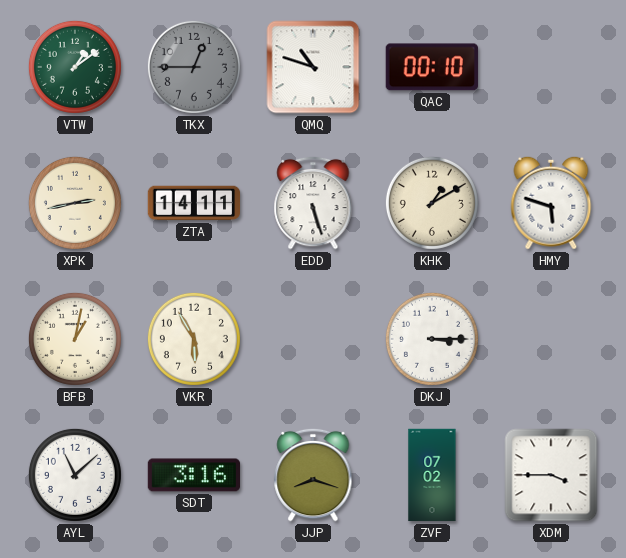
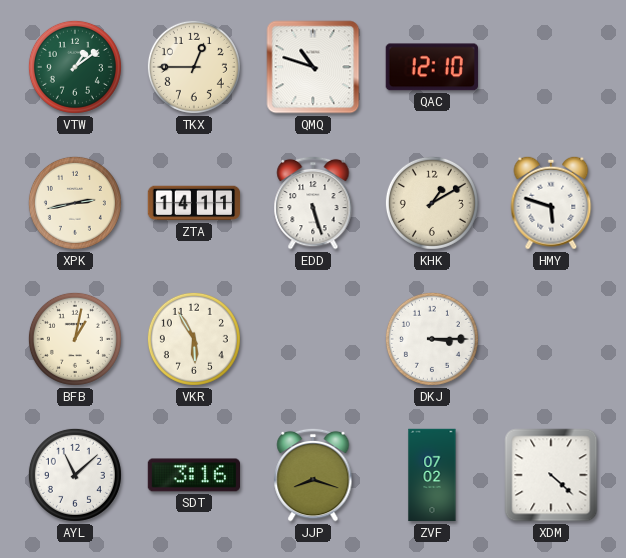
TKX dial: grey -> cream
QAC: 00:10 -> 12:10
XDM: 3:45 -> 4:22
